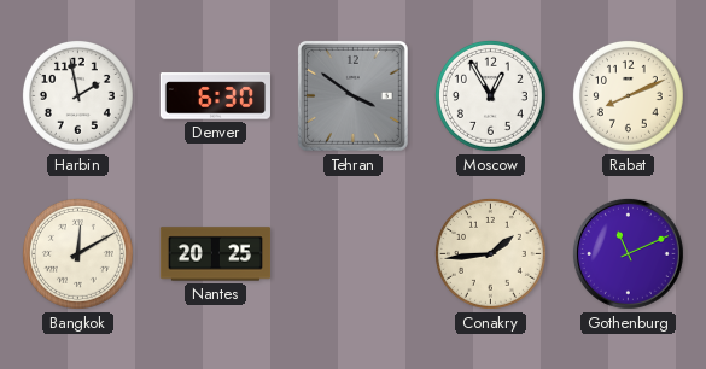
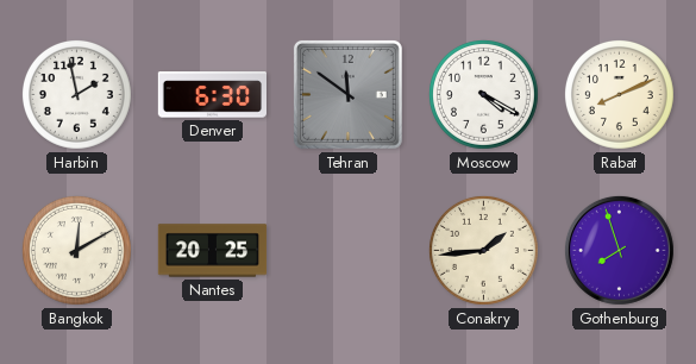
Tehran: 3:51 -> 11:51
Moscow: 12:55 -> 4:20
Gothenburg: 11:11 -> 7:57
